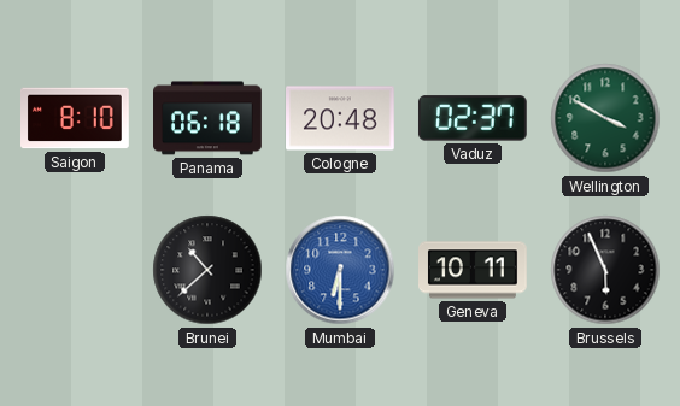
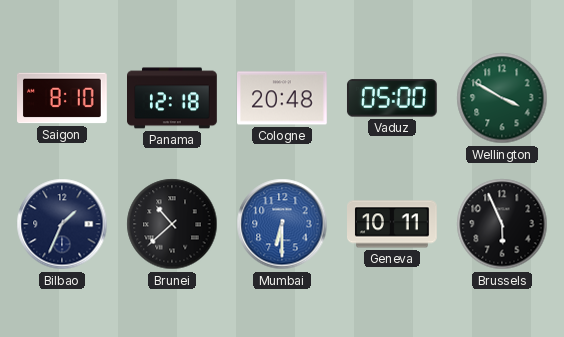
Panama: 06:18 -> 12:18
Vaduz: 02:37 -> 05:00
Bilbao: none -> 1:34
